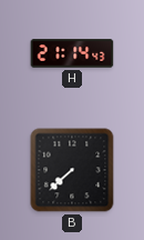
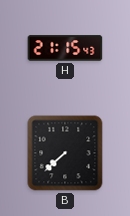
H: 21:14 -> 21:15
